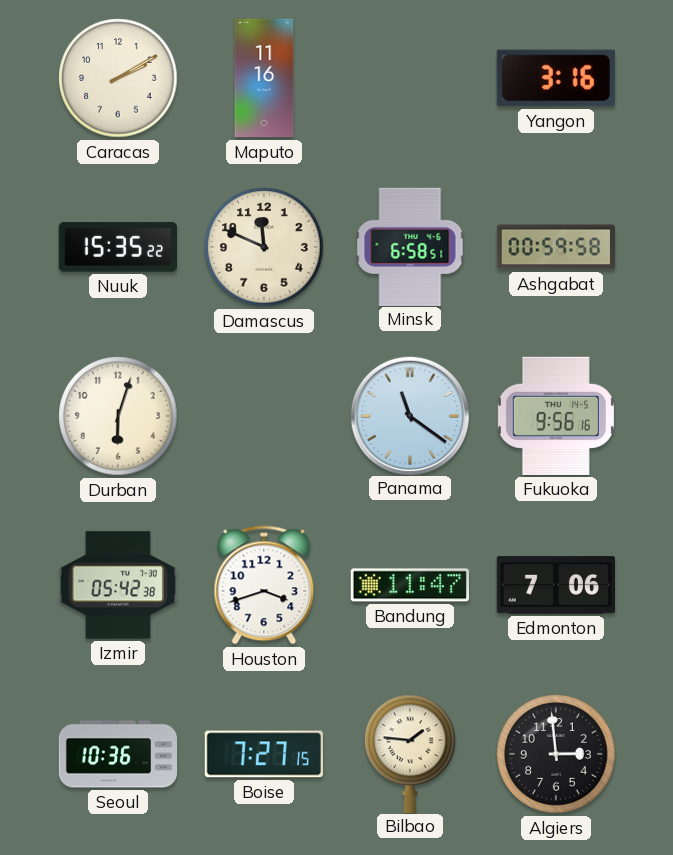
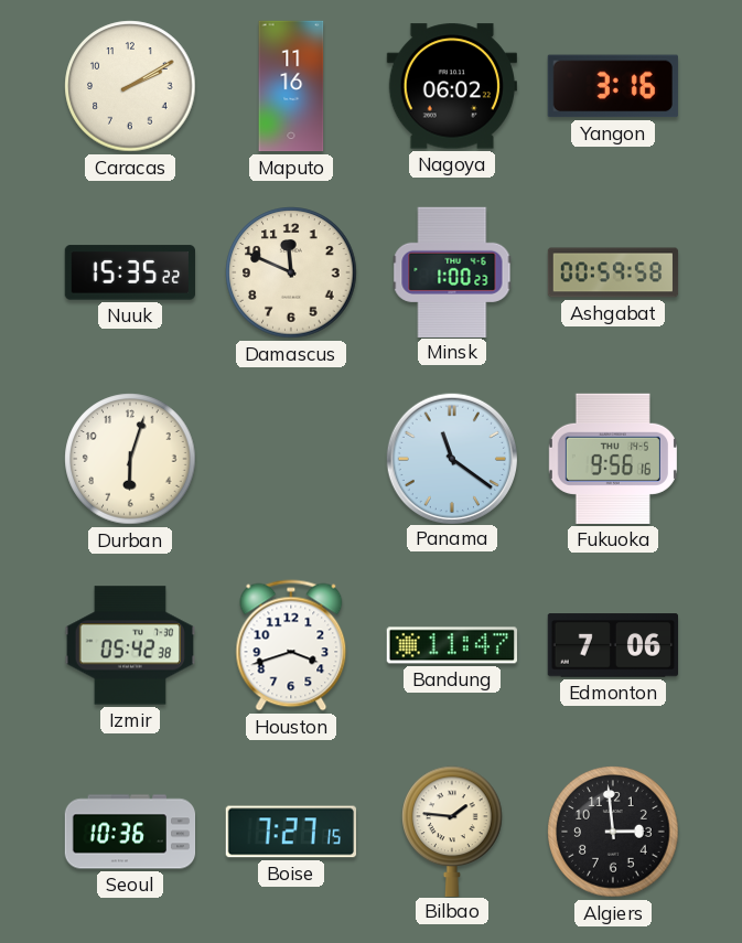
Nagoya: none -> 06:02
Minsk: 6:58 -> 1:00
